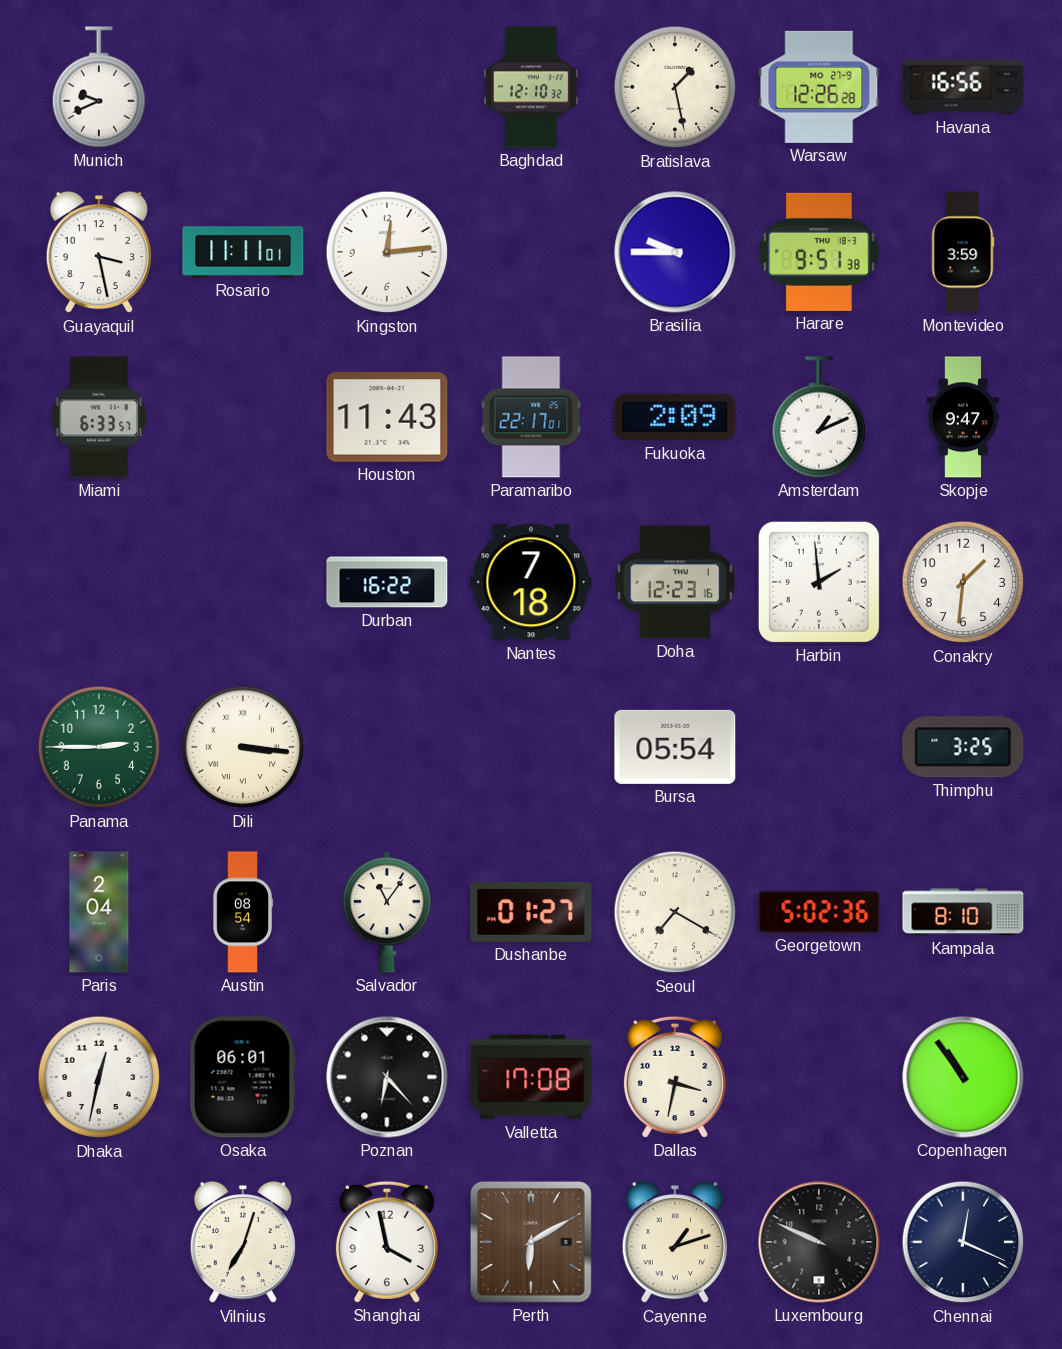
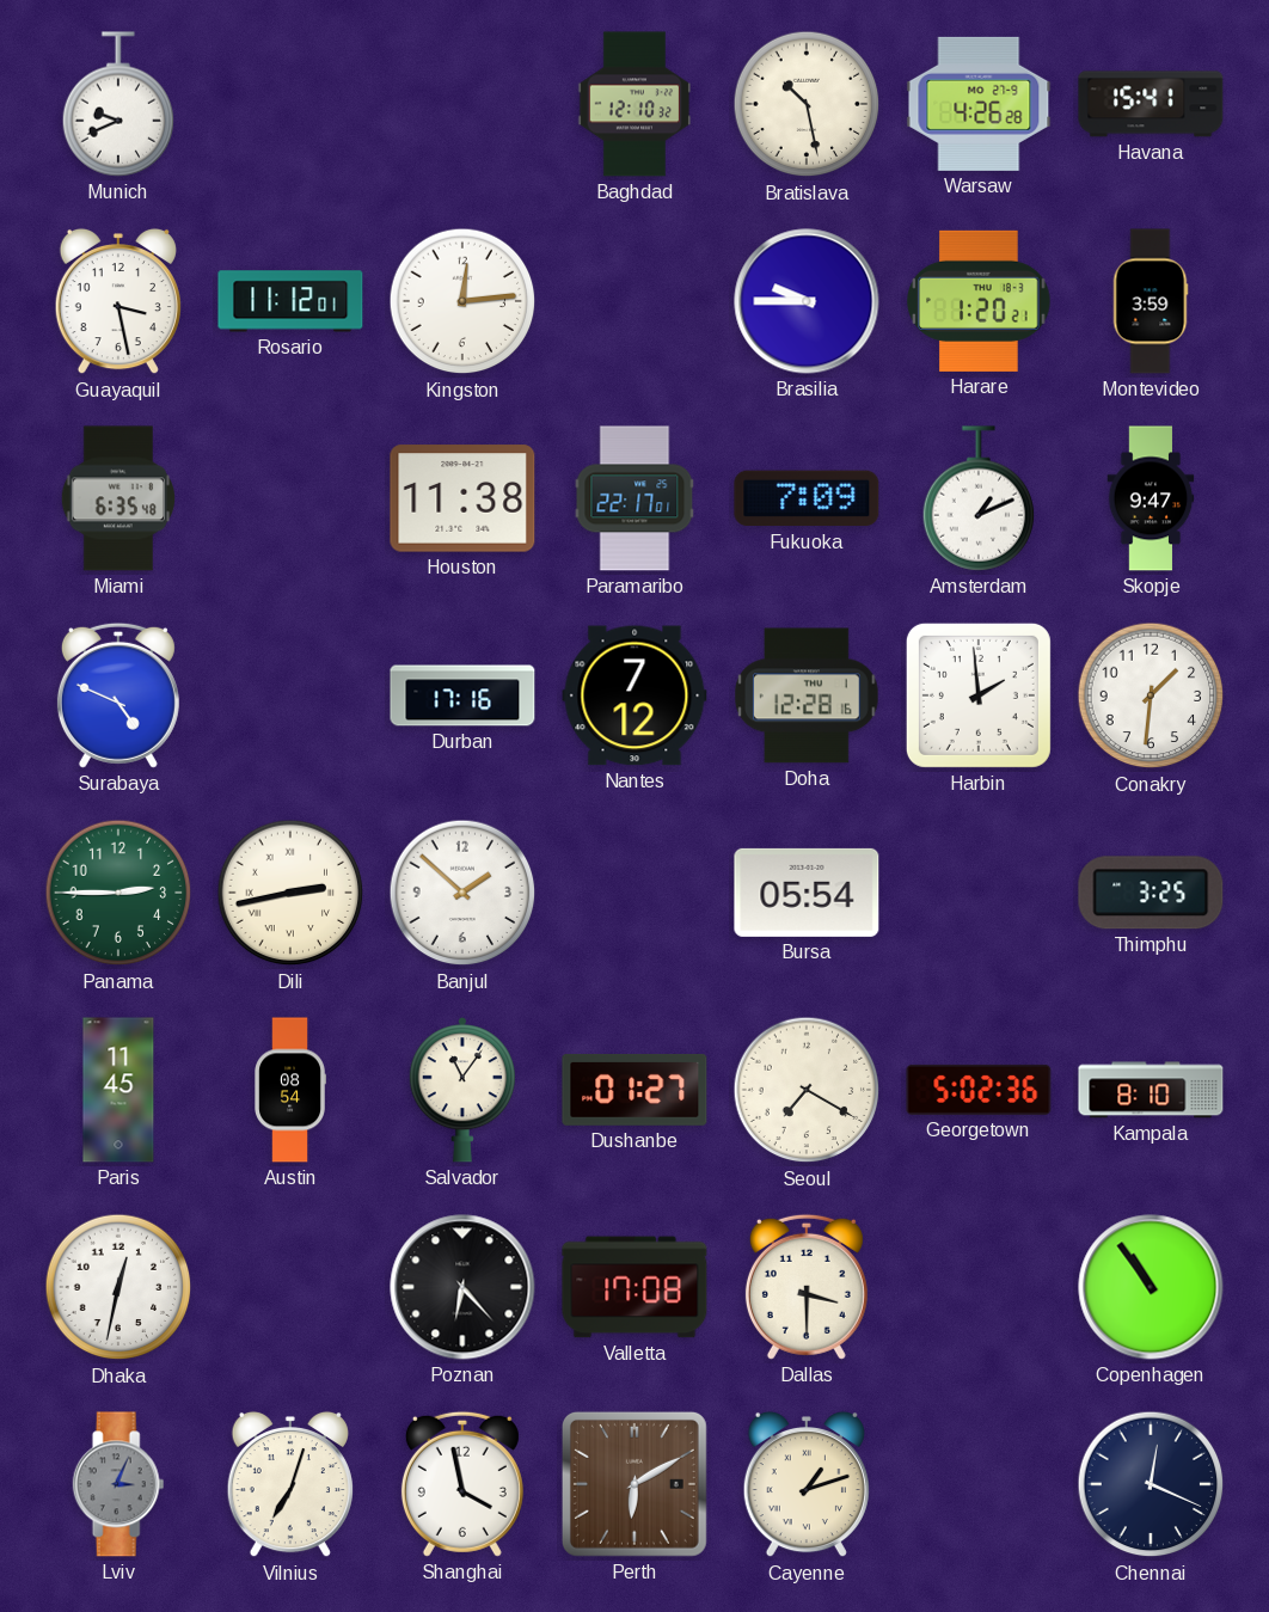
Bratislava: 1:28 -> 10:28
Warsaw: 12:26 -> 4:26
Havana: 16:56 -> 15:41
Rosario: 11:11 -> 11:12
Harare: 9:51 -> 1:20
Miami: 6:33 -> 6:35
Houston: 11:43 -> 11:38
Fukuoka: 2:09 -> 7:09
Surabaya: none -> 4:49
Durban: 16:22 -> 17:16
Nantes: 7:18 -> 7:12
Doha: 12:23 -> 12:28
Dili: 3:16 -> 2:43
Banjul: none -> 1:52
Paris: 2:04 -> 11:45
Osaka: 06:01 -> none
Dallas: 3:32 -> 3:30
Lviv: none -> 3:04
Luxembourg: 9:49 -> none
